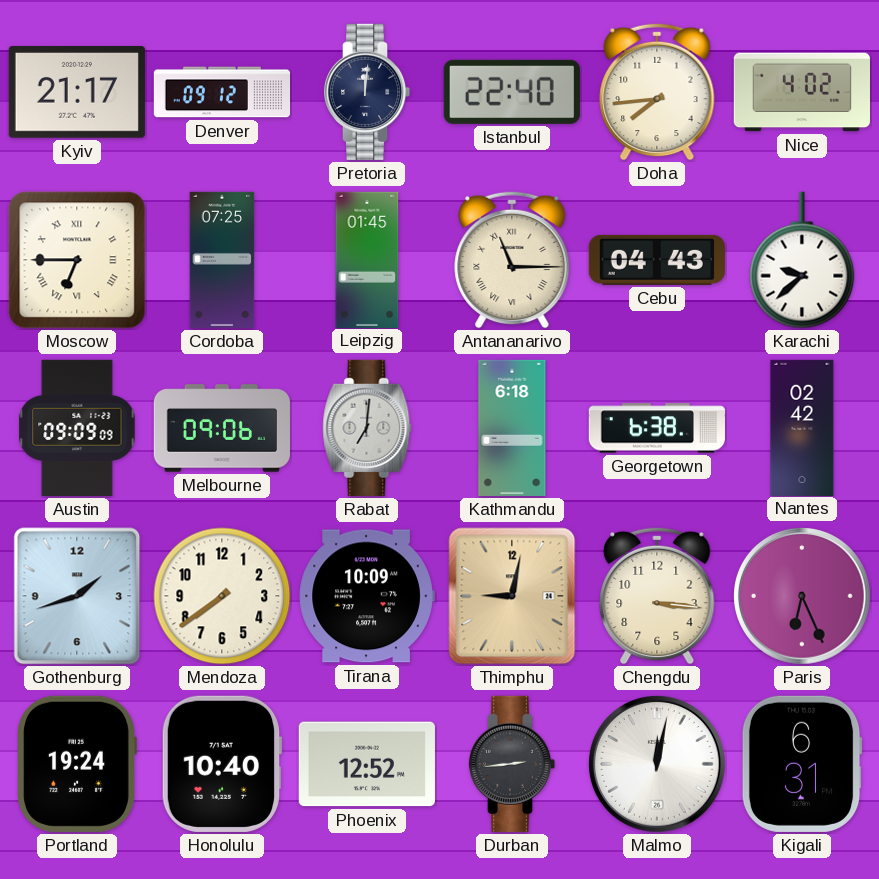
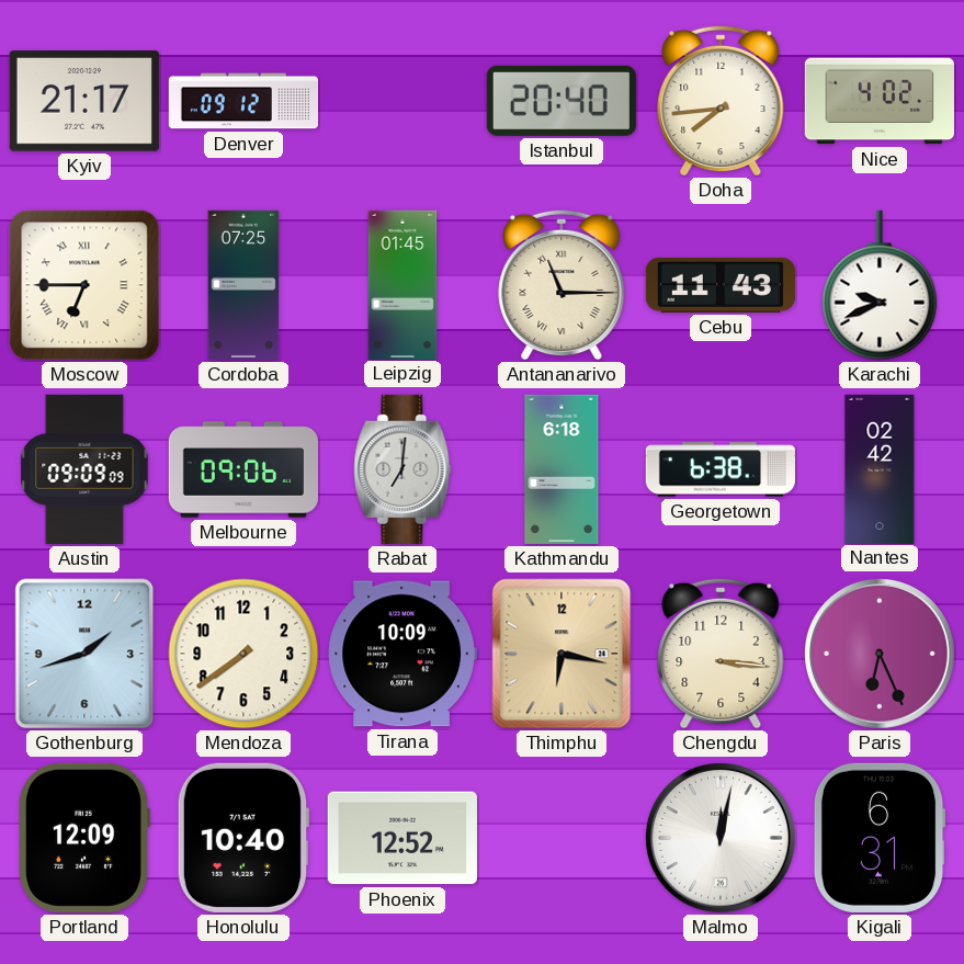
Pretoria: 12:01 -> none
Istanbul: 22:40 -> 20:40
Cebu: 04:43 -> 11:43
Karachi: 9:38 -> 9:41
Thimphu: 9:02 -> 6:17
Portland: 19:24 -> 12:09
Durban: 2:44 -> none
